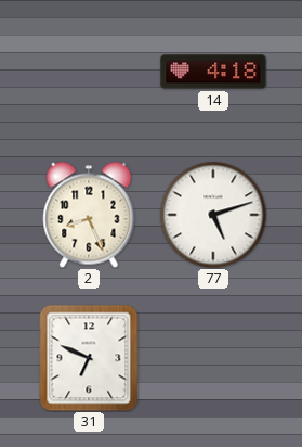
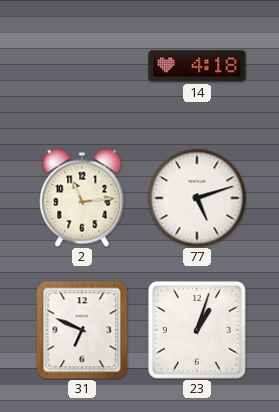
2: 8:26 -> 11:14
23: none -> 1:03
